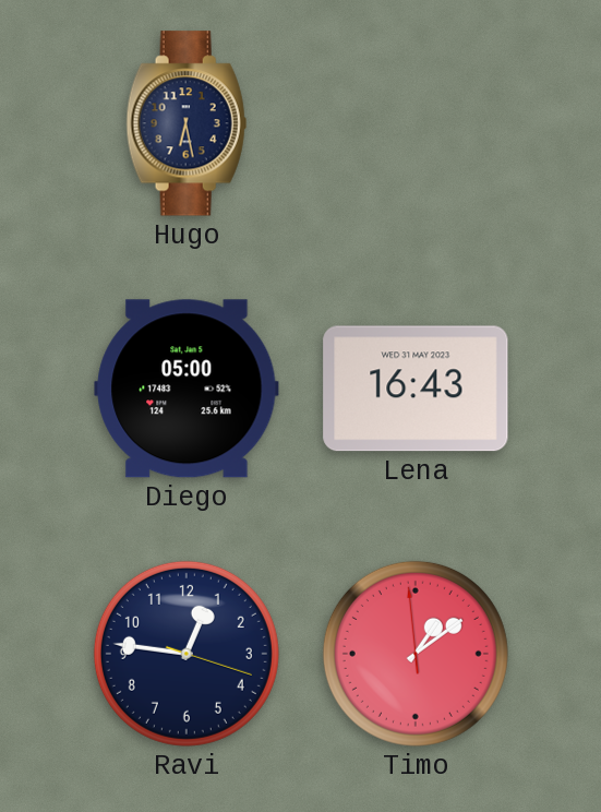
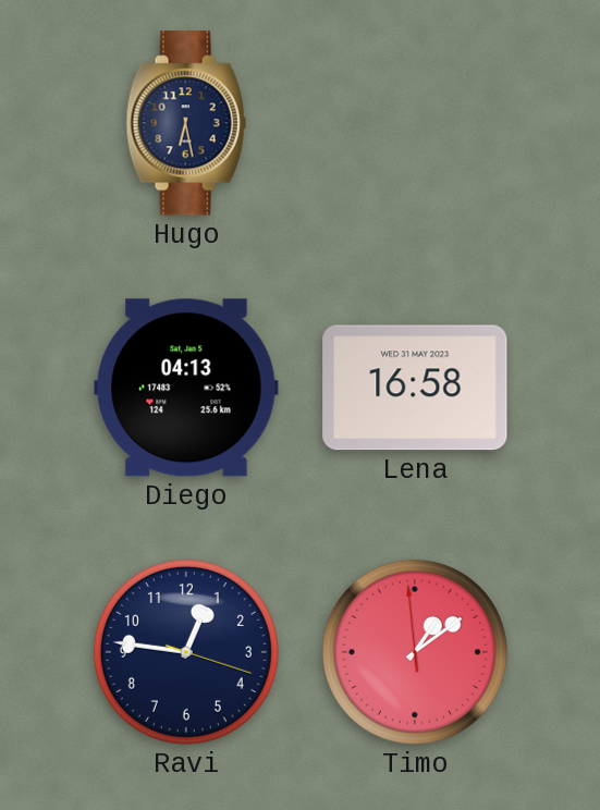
Diego: 05:00 -> 04:13
Lena: 16:43 -> 16:58
